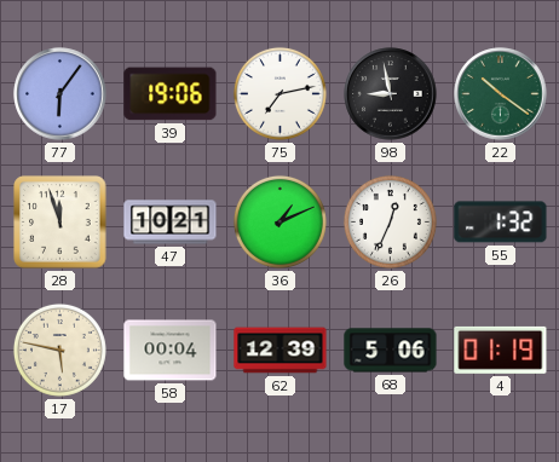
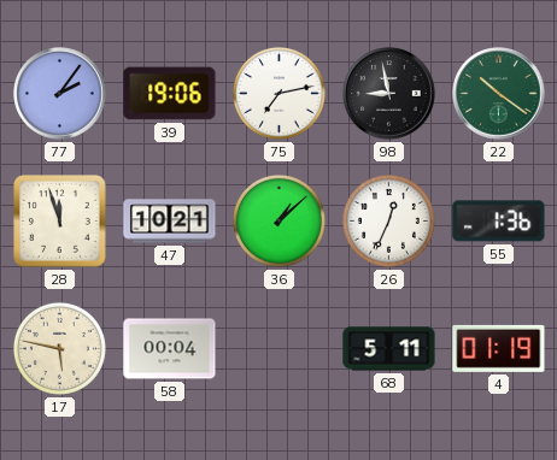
77: 6:06 -> 2:06
36: 1:11 -> 1:08
55: 1:32 -> 1:36
62: 12:39 -> none
68: 5:06 -> 5:11
